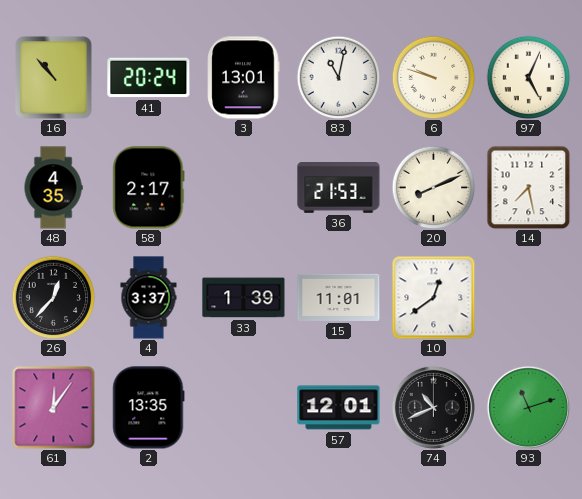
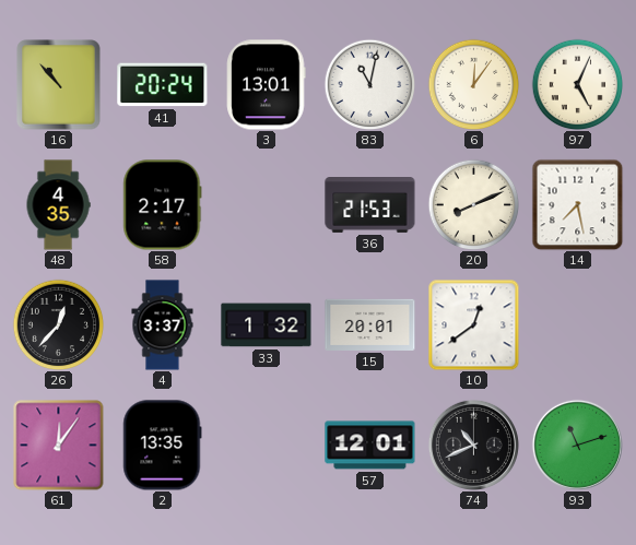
6: 9:48 -> 12:06
33: 1:39 -> 1:32
15: 11:01 -> 20:01
